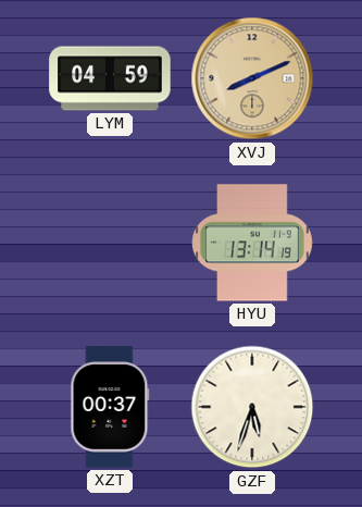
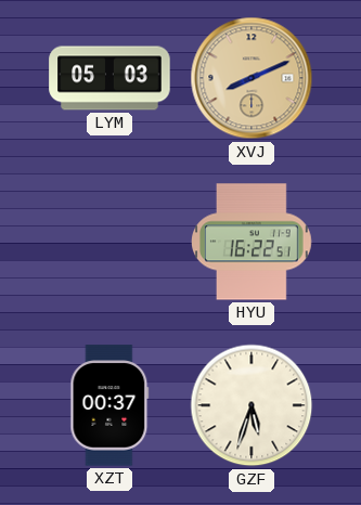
LYM: 04:59 -> 05:03
HYU: 13:14 -> 16:22
